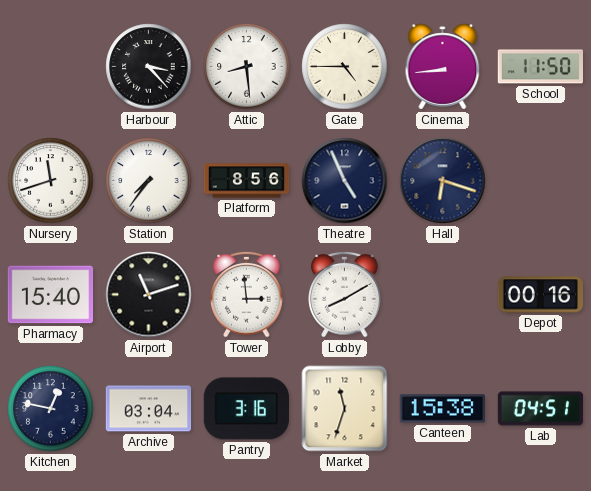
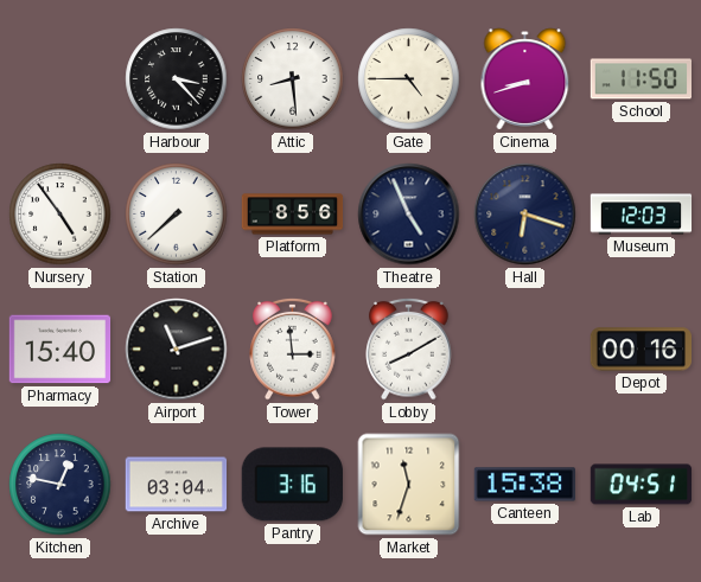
Cinema: 8:44 -> 8:42
Nursery: 11:42 -> 4:54
Station: 7:36 -> 7:38
Museum: none -> 12:03
